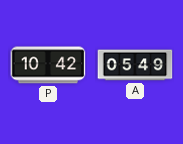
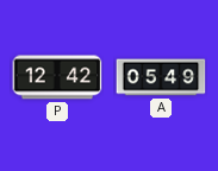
P: 10:42 -> 12:42
